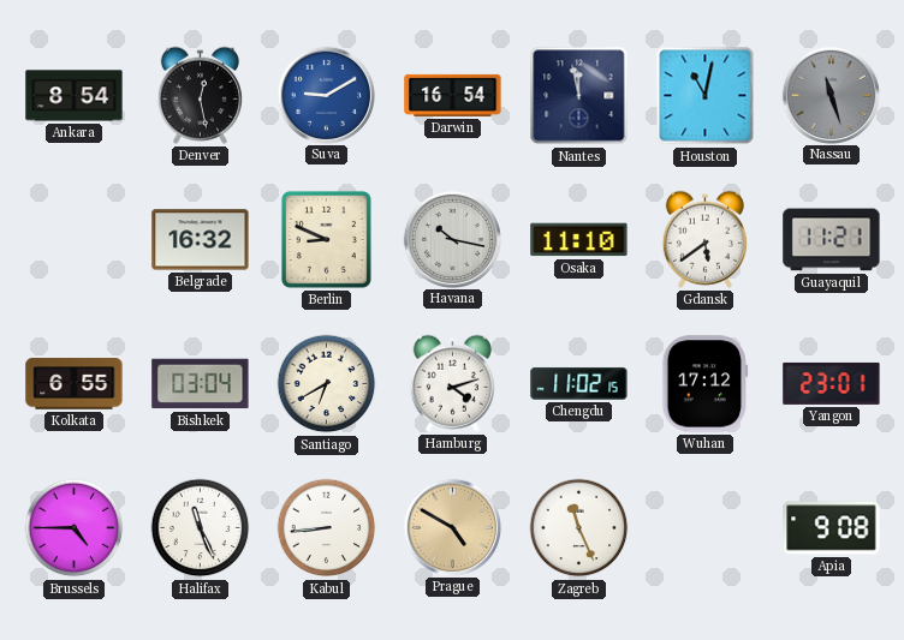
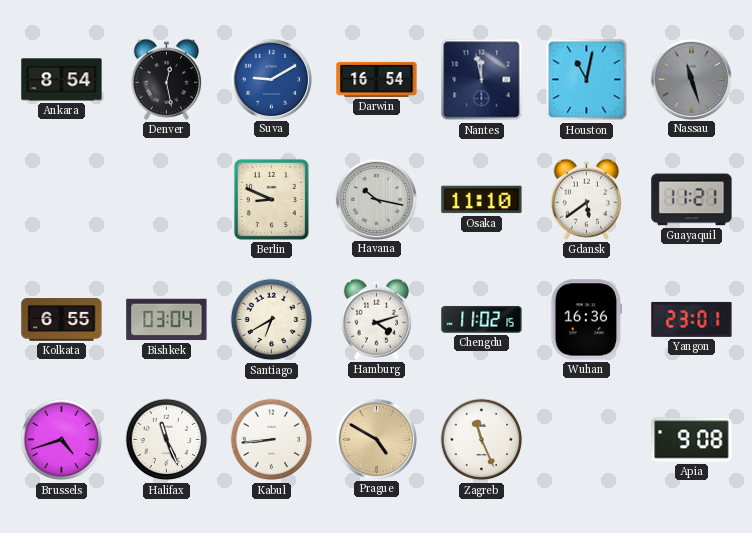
Belgrade: 16:32 -> none
Wuhan: 17:12 -> 16:36
Brussels: 4:45 -> 4:42
